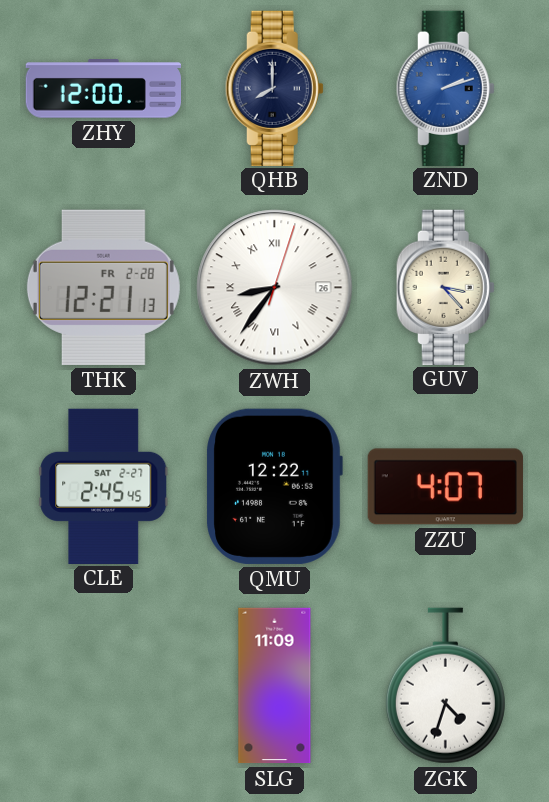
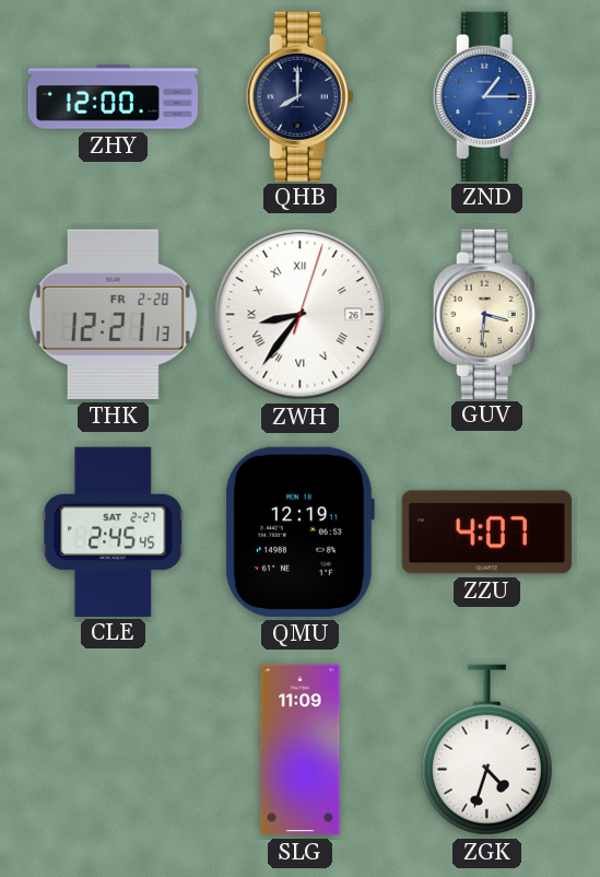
ZND: 2:12 -> 1:15
GUV: 3:23 -> 3:31
QMU: 12:22 -> 12:19
